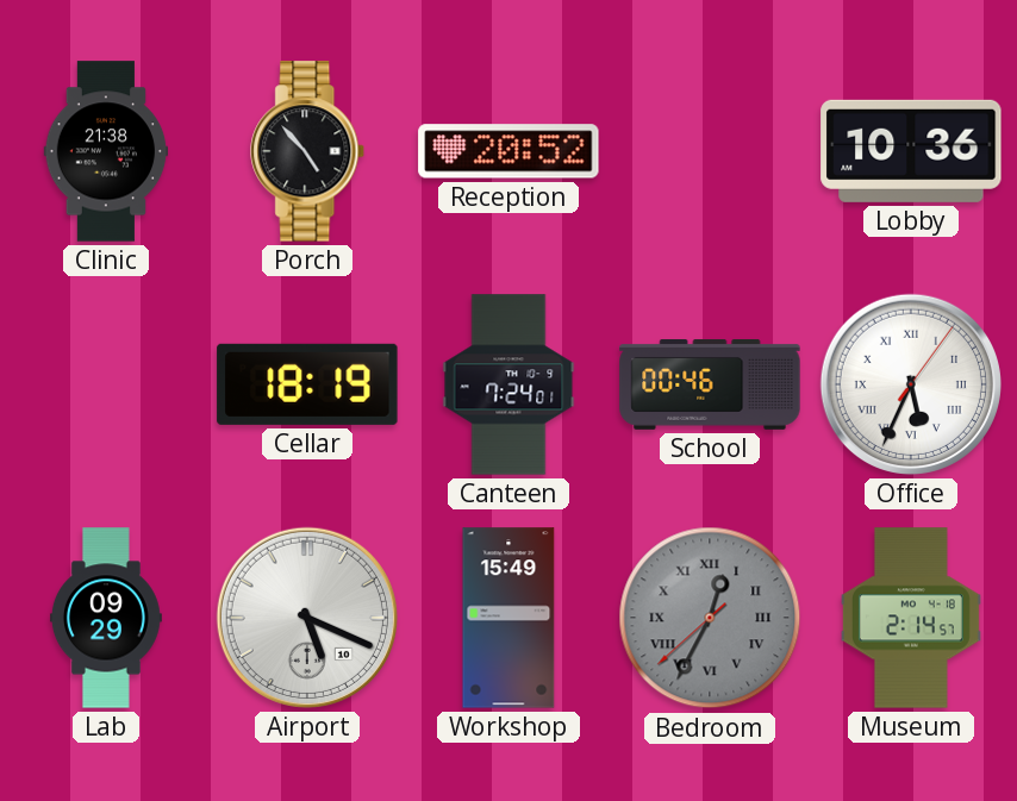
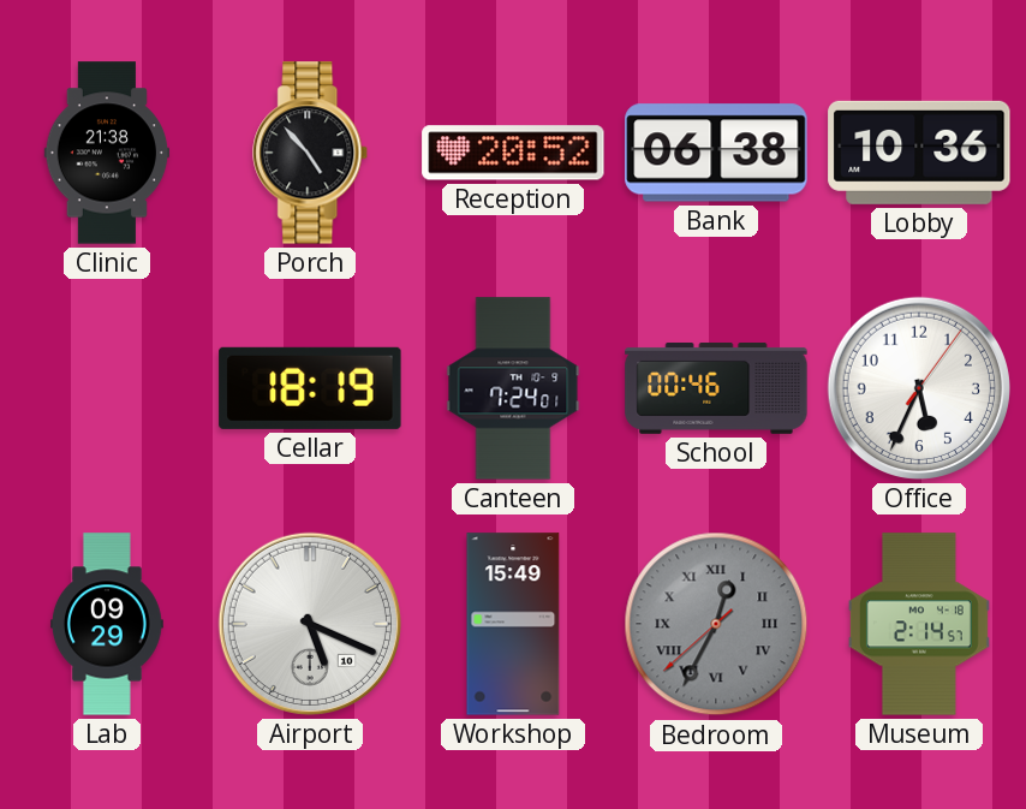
Bank: none -> 06:38
Office numerals: Roman -> Arabic
